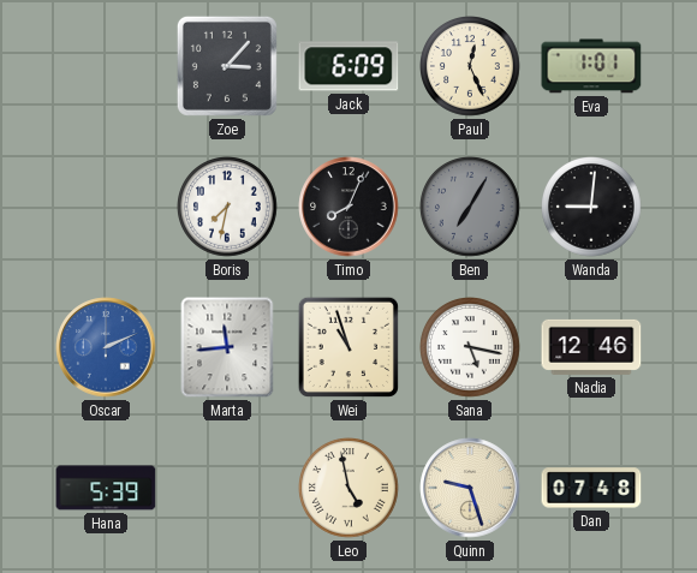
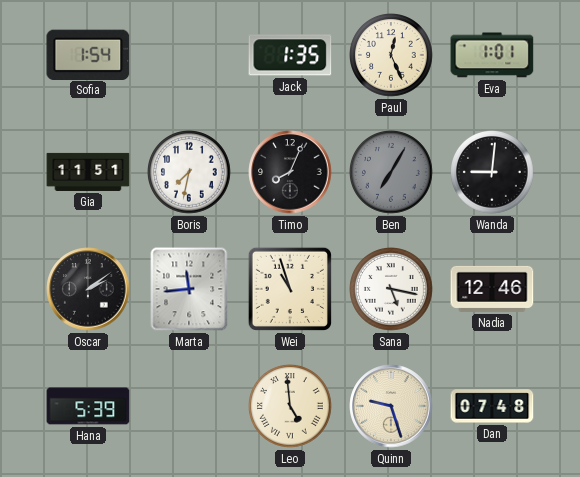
Sofia: none -> 1:54
Zoe: 3:07 -> none
Jack: 6:09 -> 1:35
Gia: none -> 11:51
Oscar: 2:11 -> 2:09
Oscar dial: blue -> black
Leo: 4:58 -> 4:59
